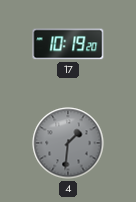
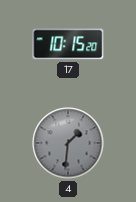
17: 10:19 -> 10:15
